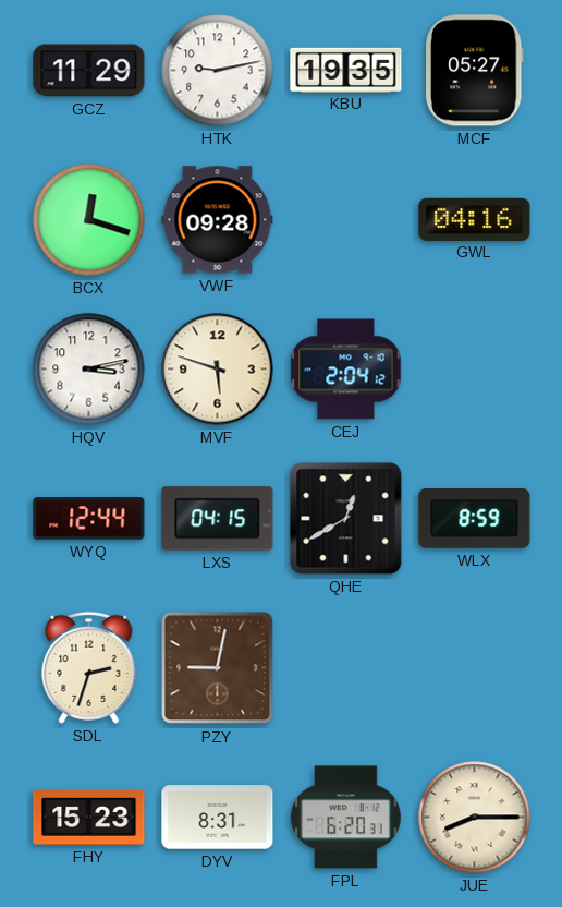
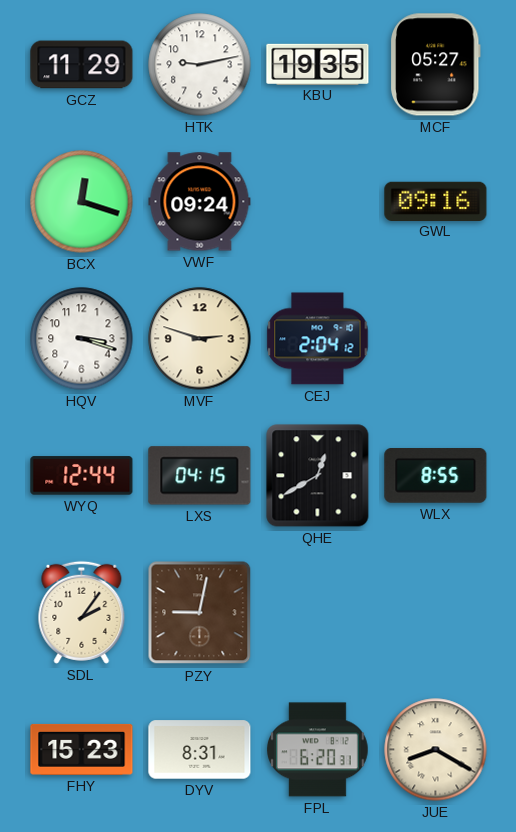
VWF: 09:28 -> 09:24
GWL: 04:16 -> 09:16
HQV: 3:13 -> 3:18
MVF: 5:48 -> 2:48
WLX: 8:59 -> 8:55
SDL: 2:33 -> 2:06
JUE: 8:15 -> 8:20
